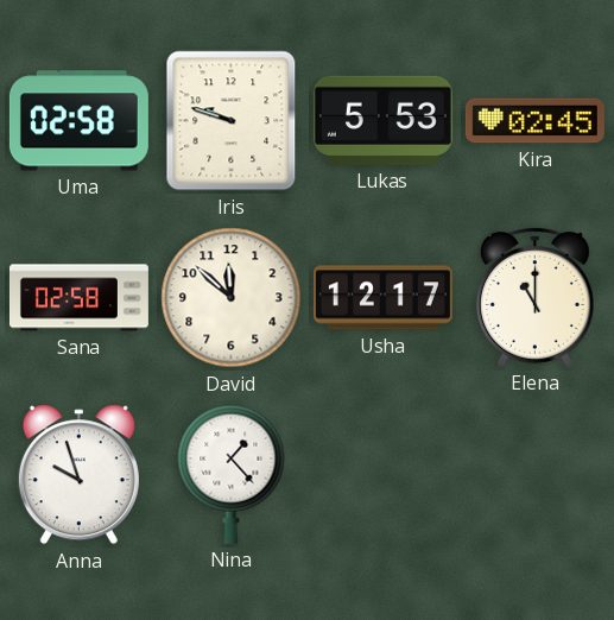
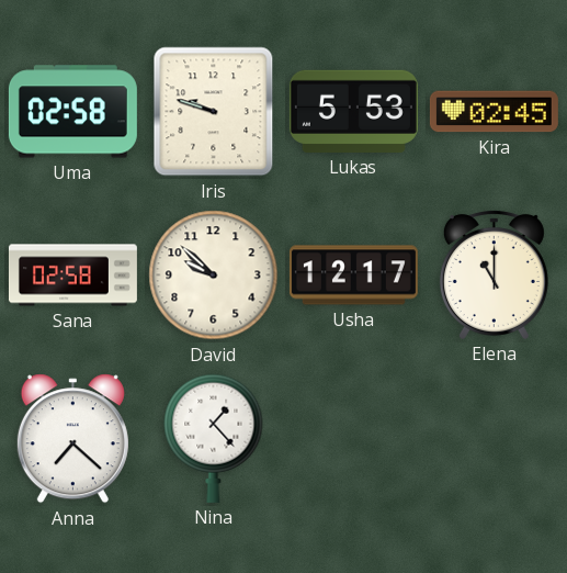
David: 11:52 -> 9:52
Anna: 9:57 -> 7:22
